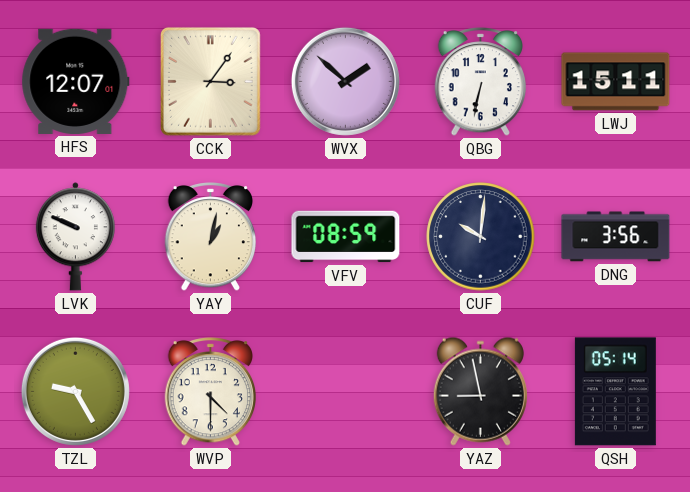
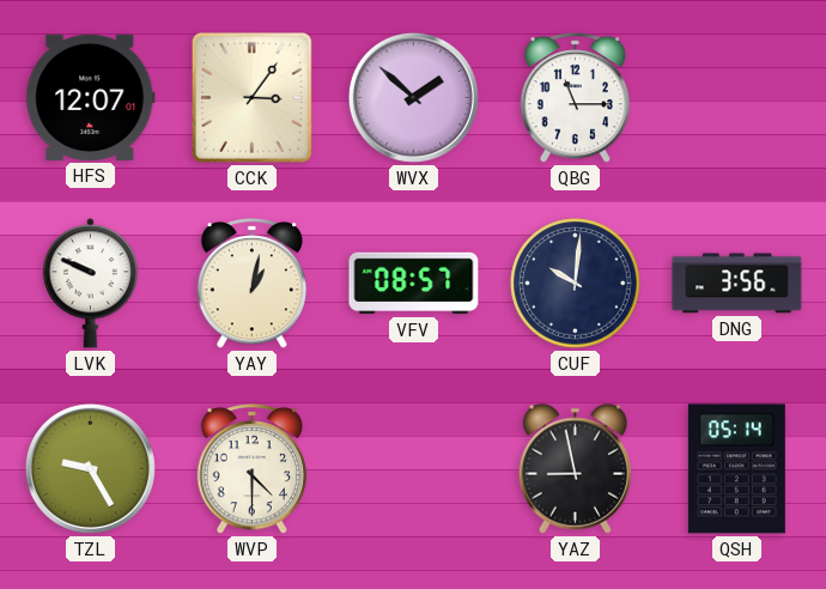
QBG: 6:32 -> 11:15
LWJ: 15:11 -> none
VFV: 08:59 -> 08:57
